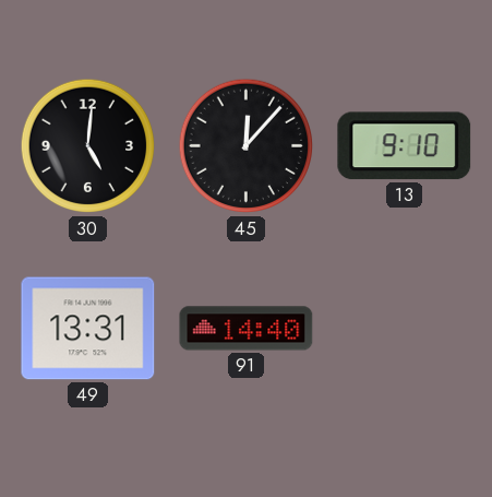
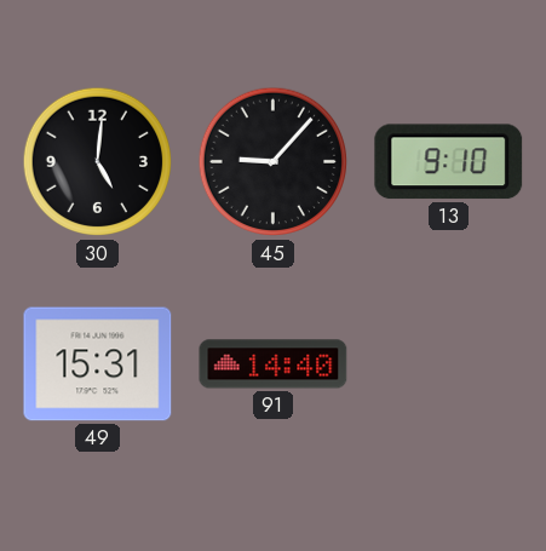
45: 12:07 -> 9:07
49: 13:31 -> 15:31
